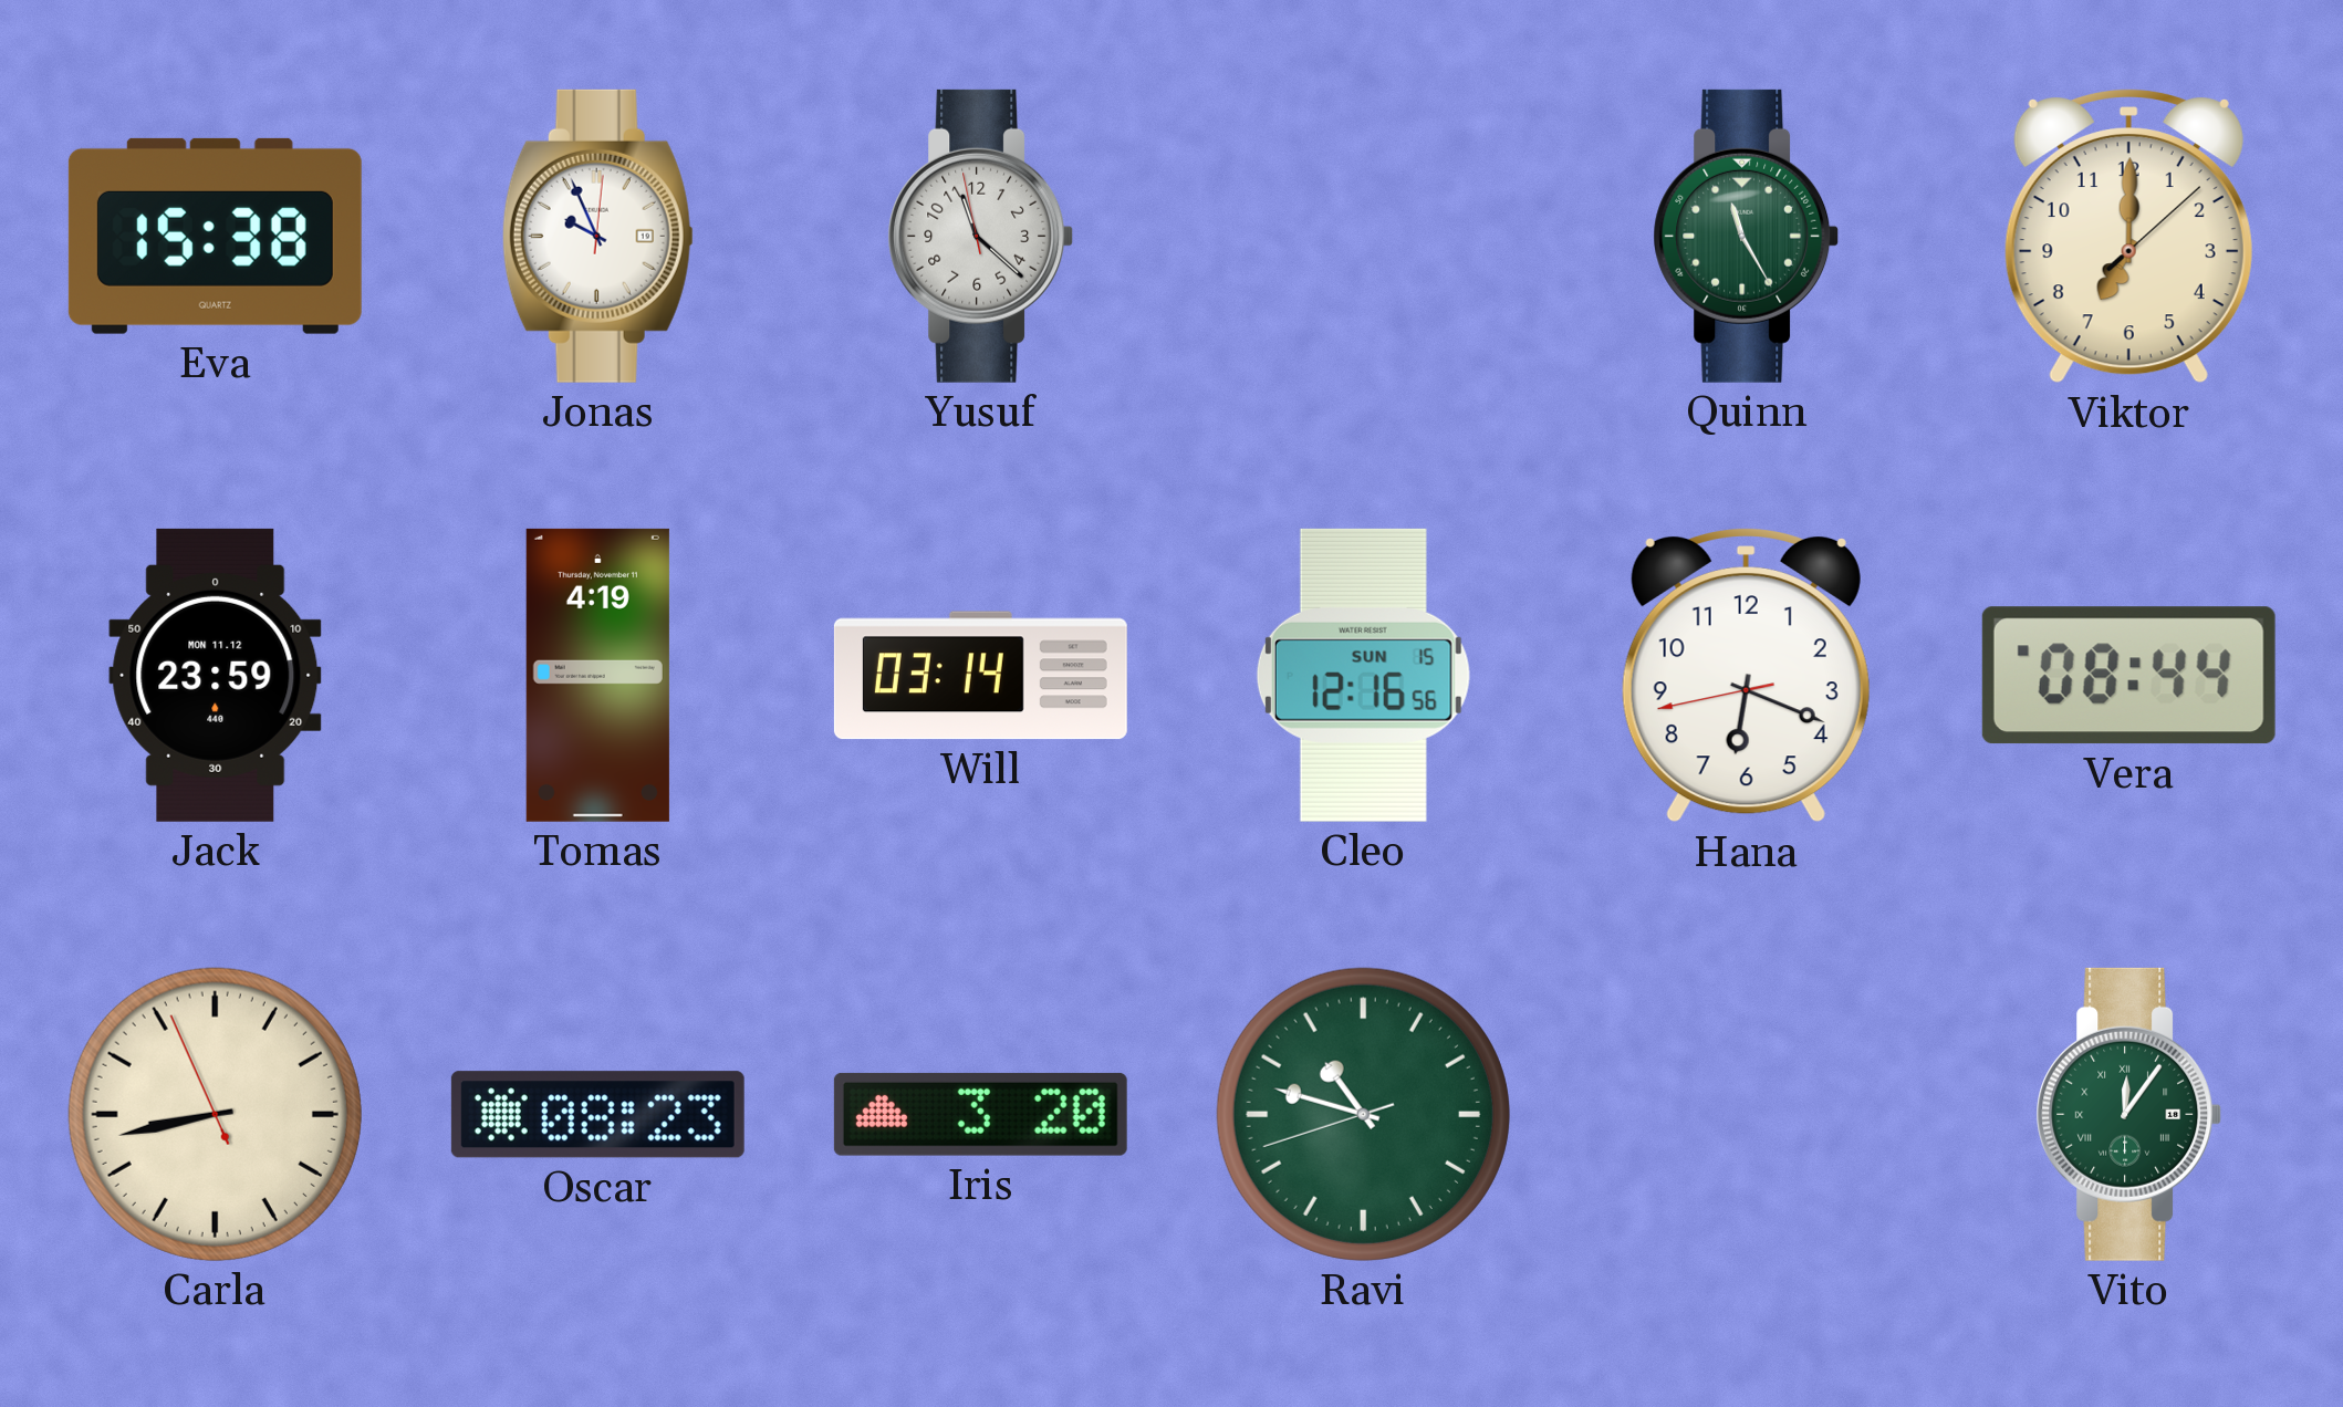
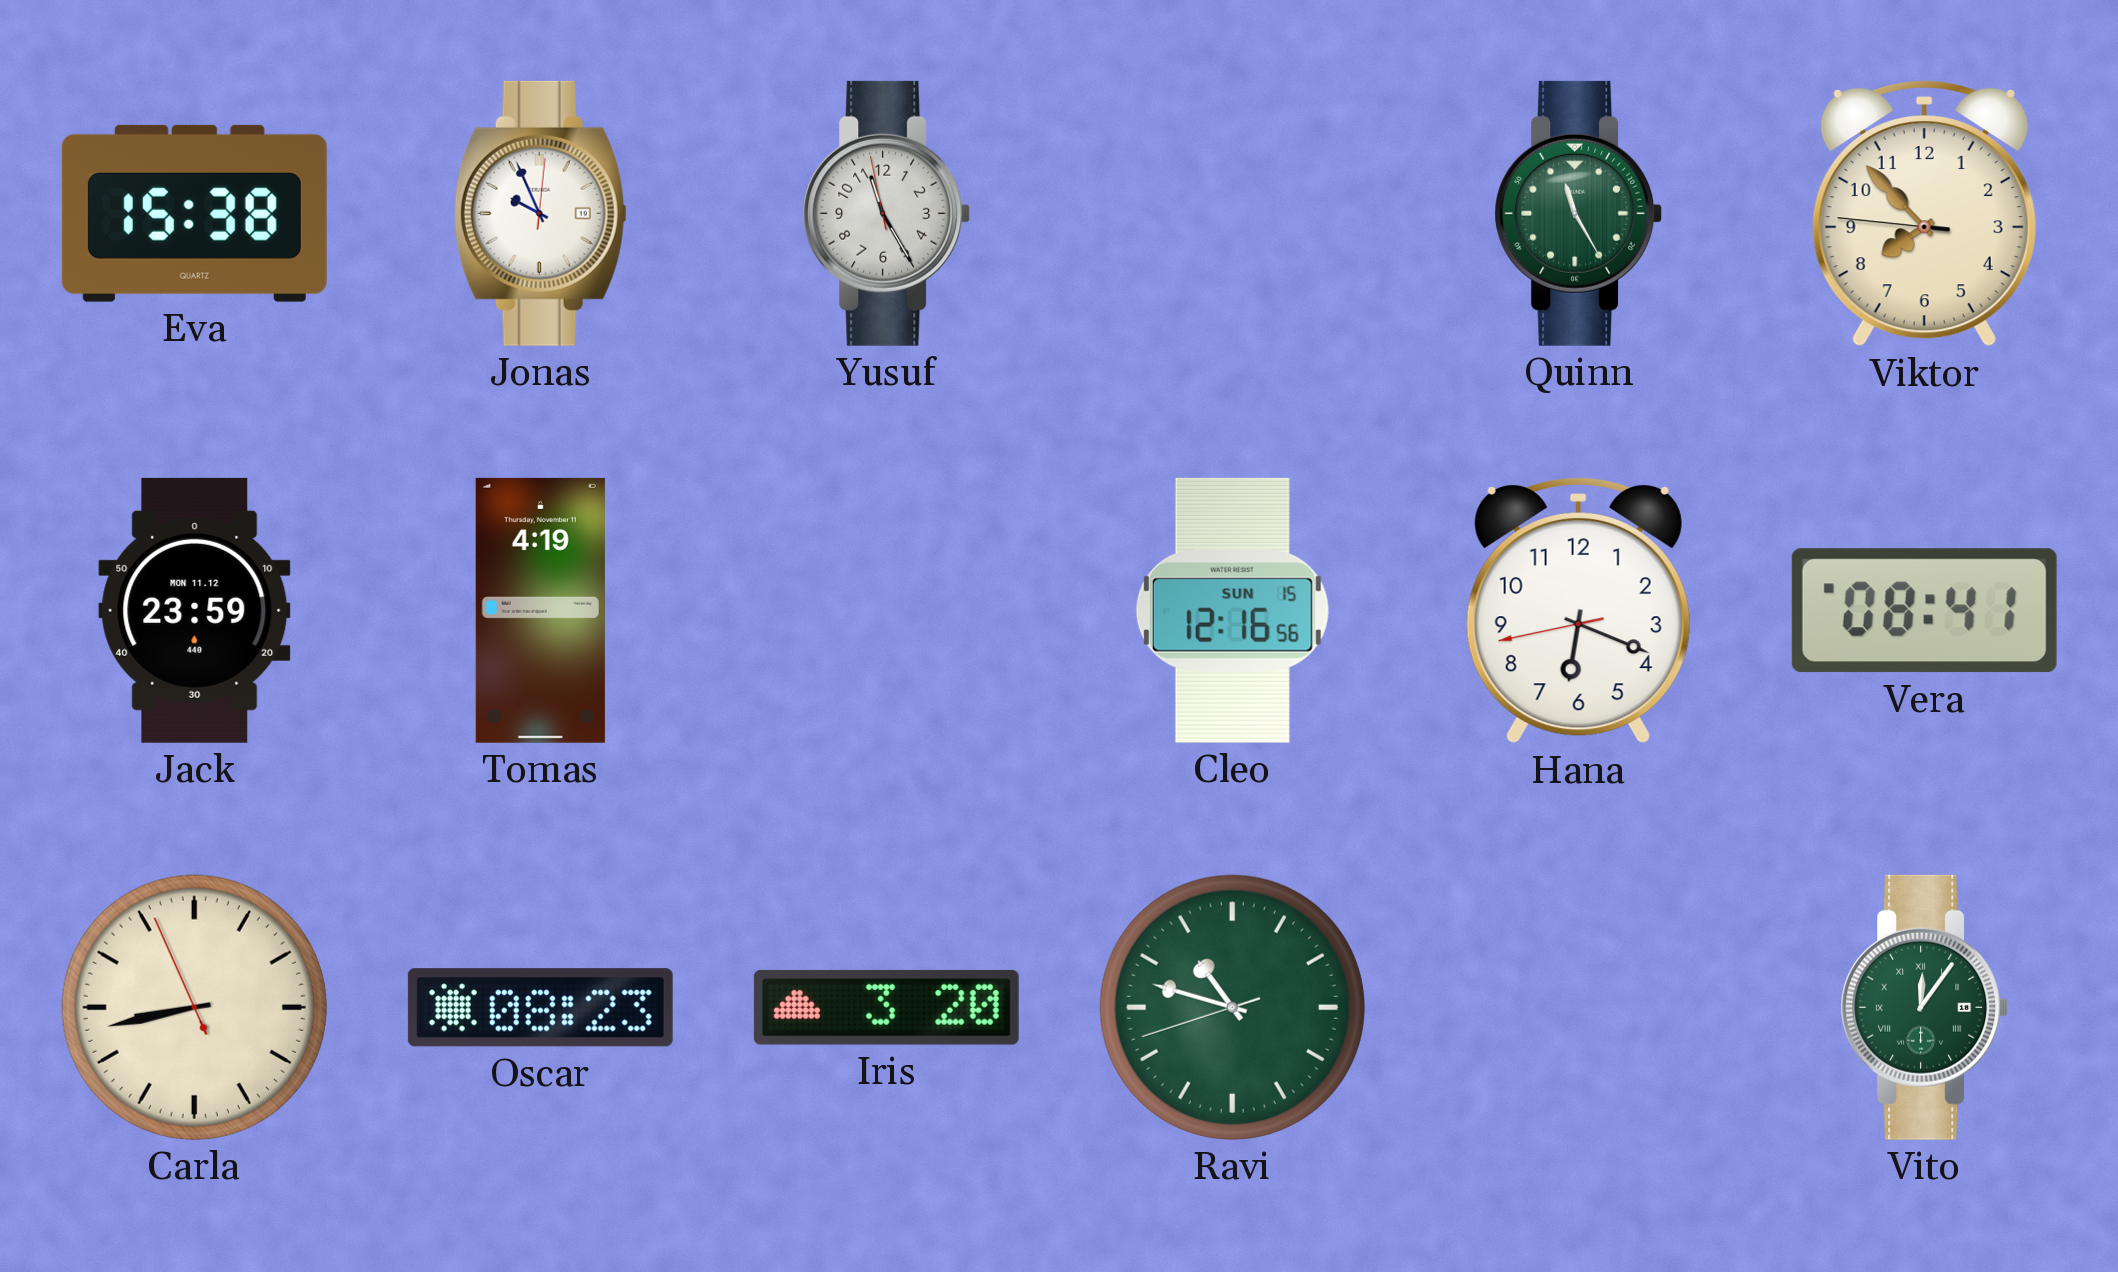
Yusuf: 11:21 -> 11:24
Viktor: 7:00 -> 7:52
Will: 03:14 -> none
Vera: 08:44 -> 08:41
